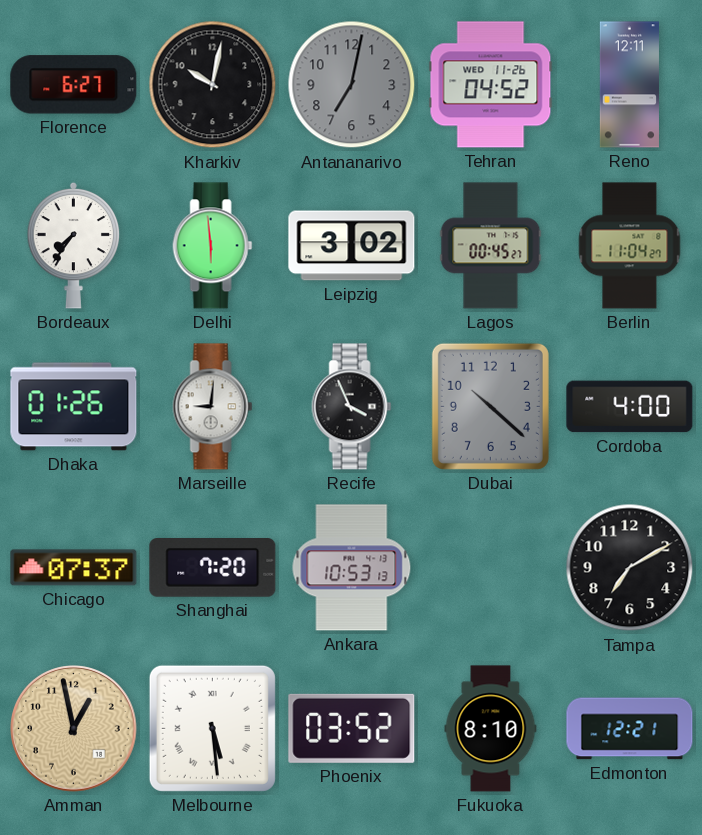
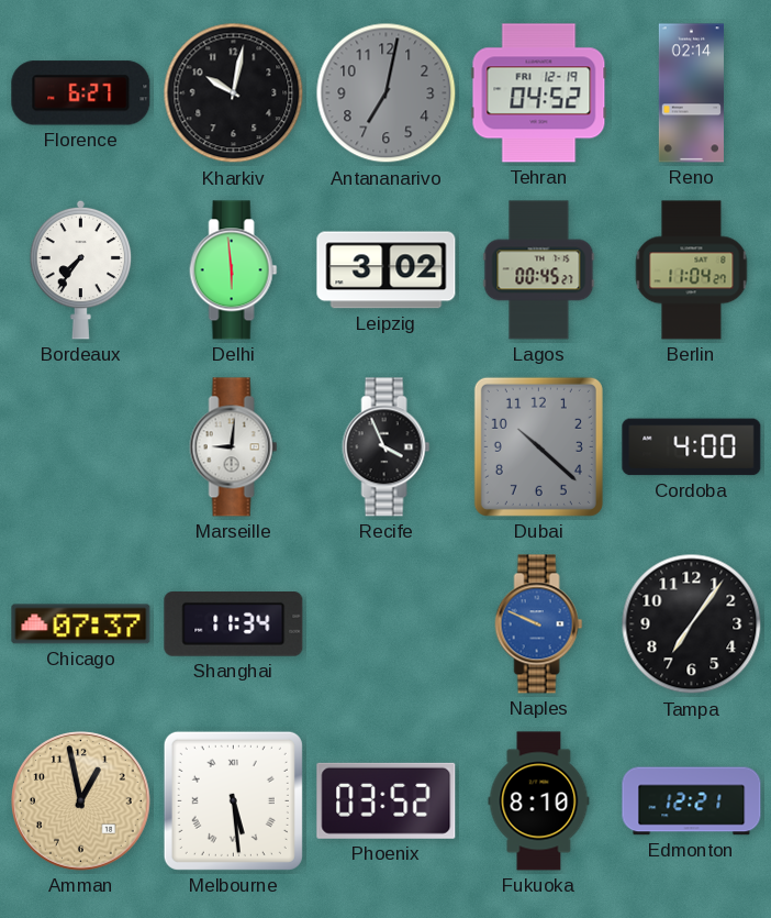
Tehran date: WED 11-26 -> FRI 12-19
Reno: 12:11 -> 02:14
Dhaka: 01:26 -> none
Shanghai: 7:20 -> 11:34
Ankara: 10:53 -> none
Naples: none -> 9:49
Tampa: 7:10 -> 7:06
